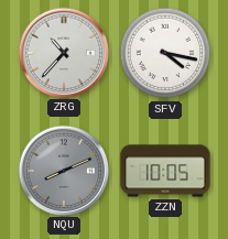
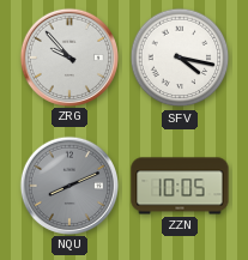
ZRG: 10:37 -> 9:53
